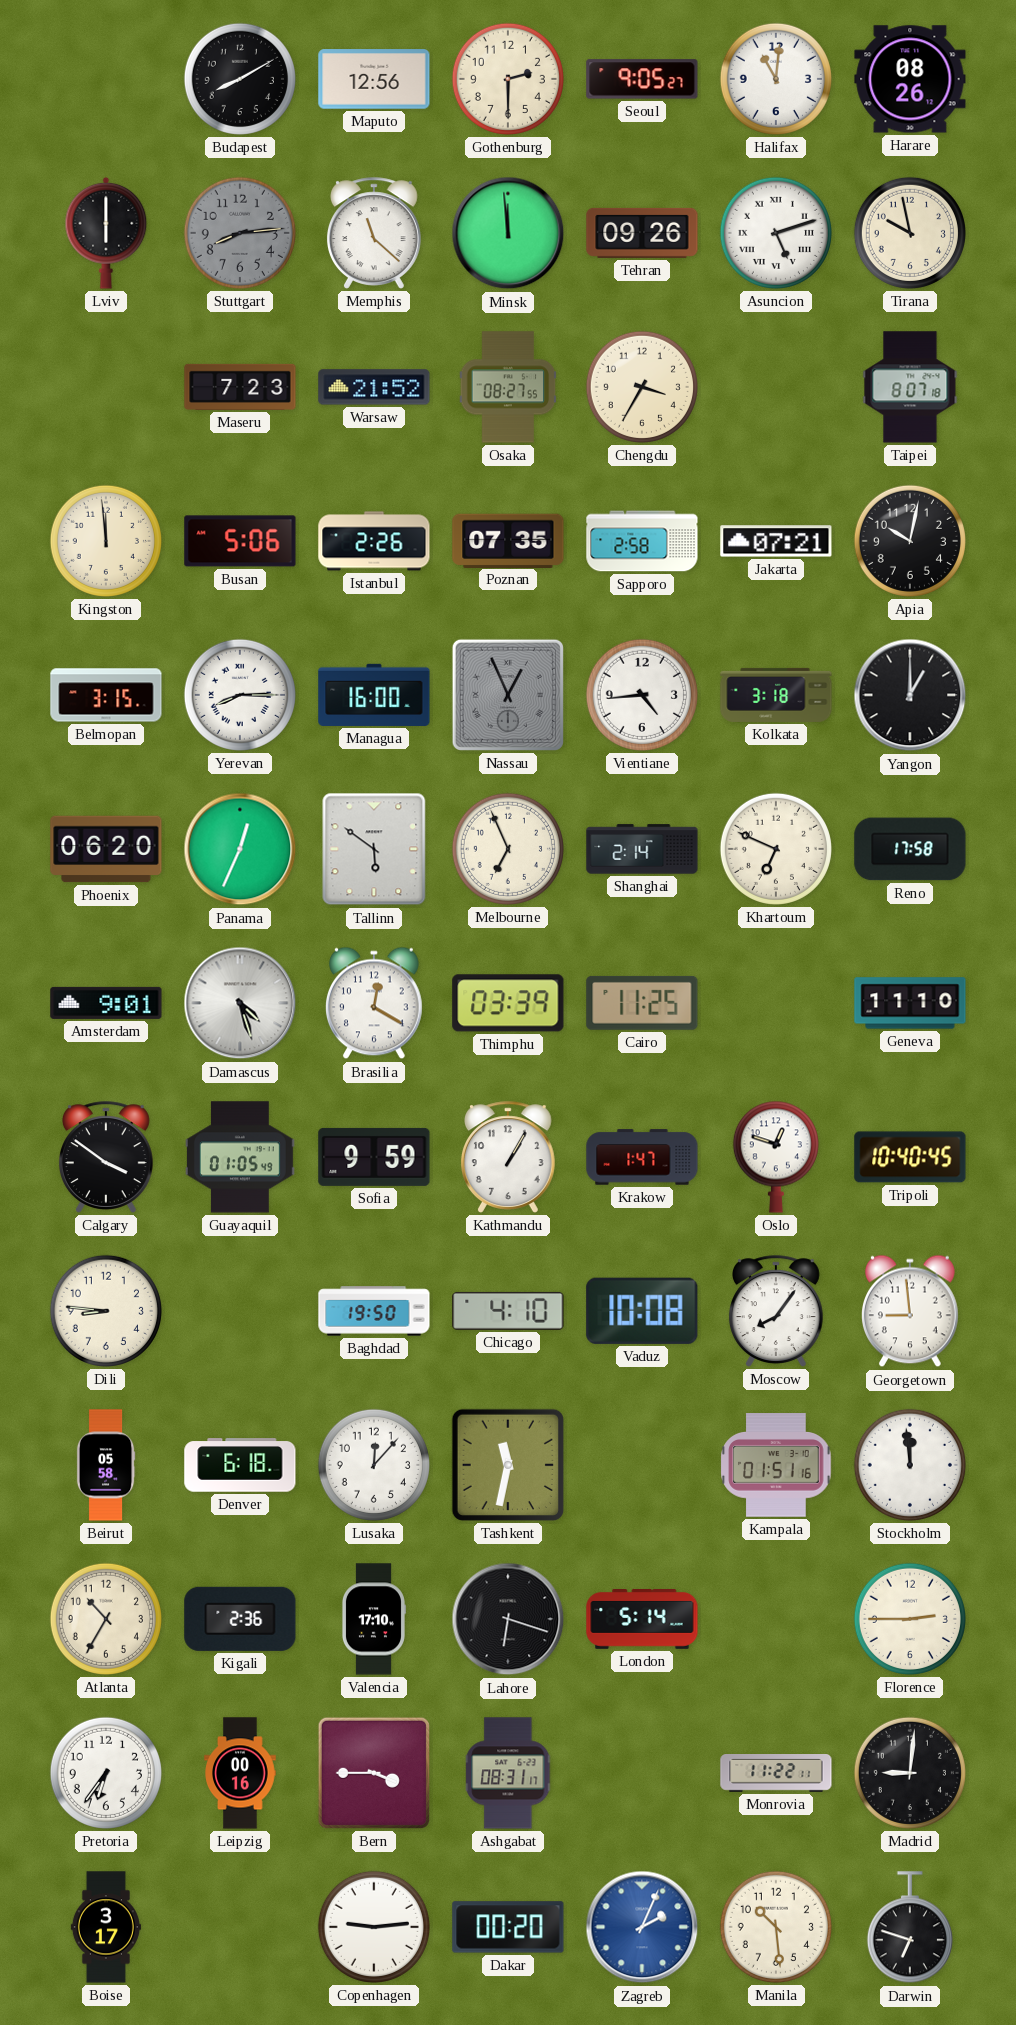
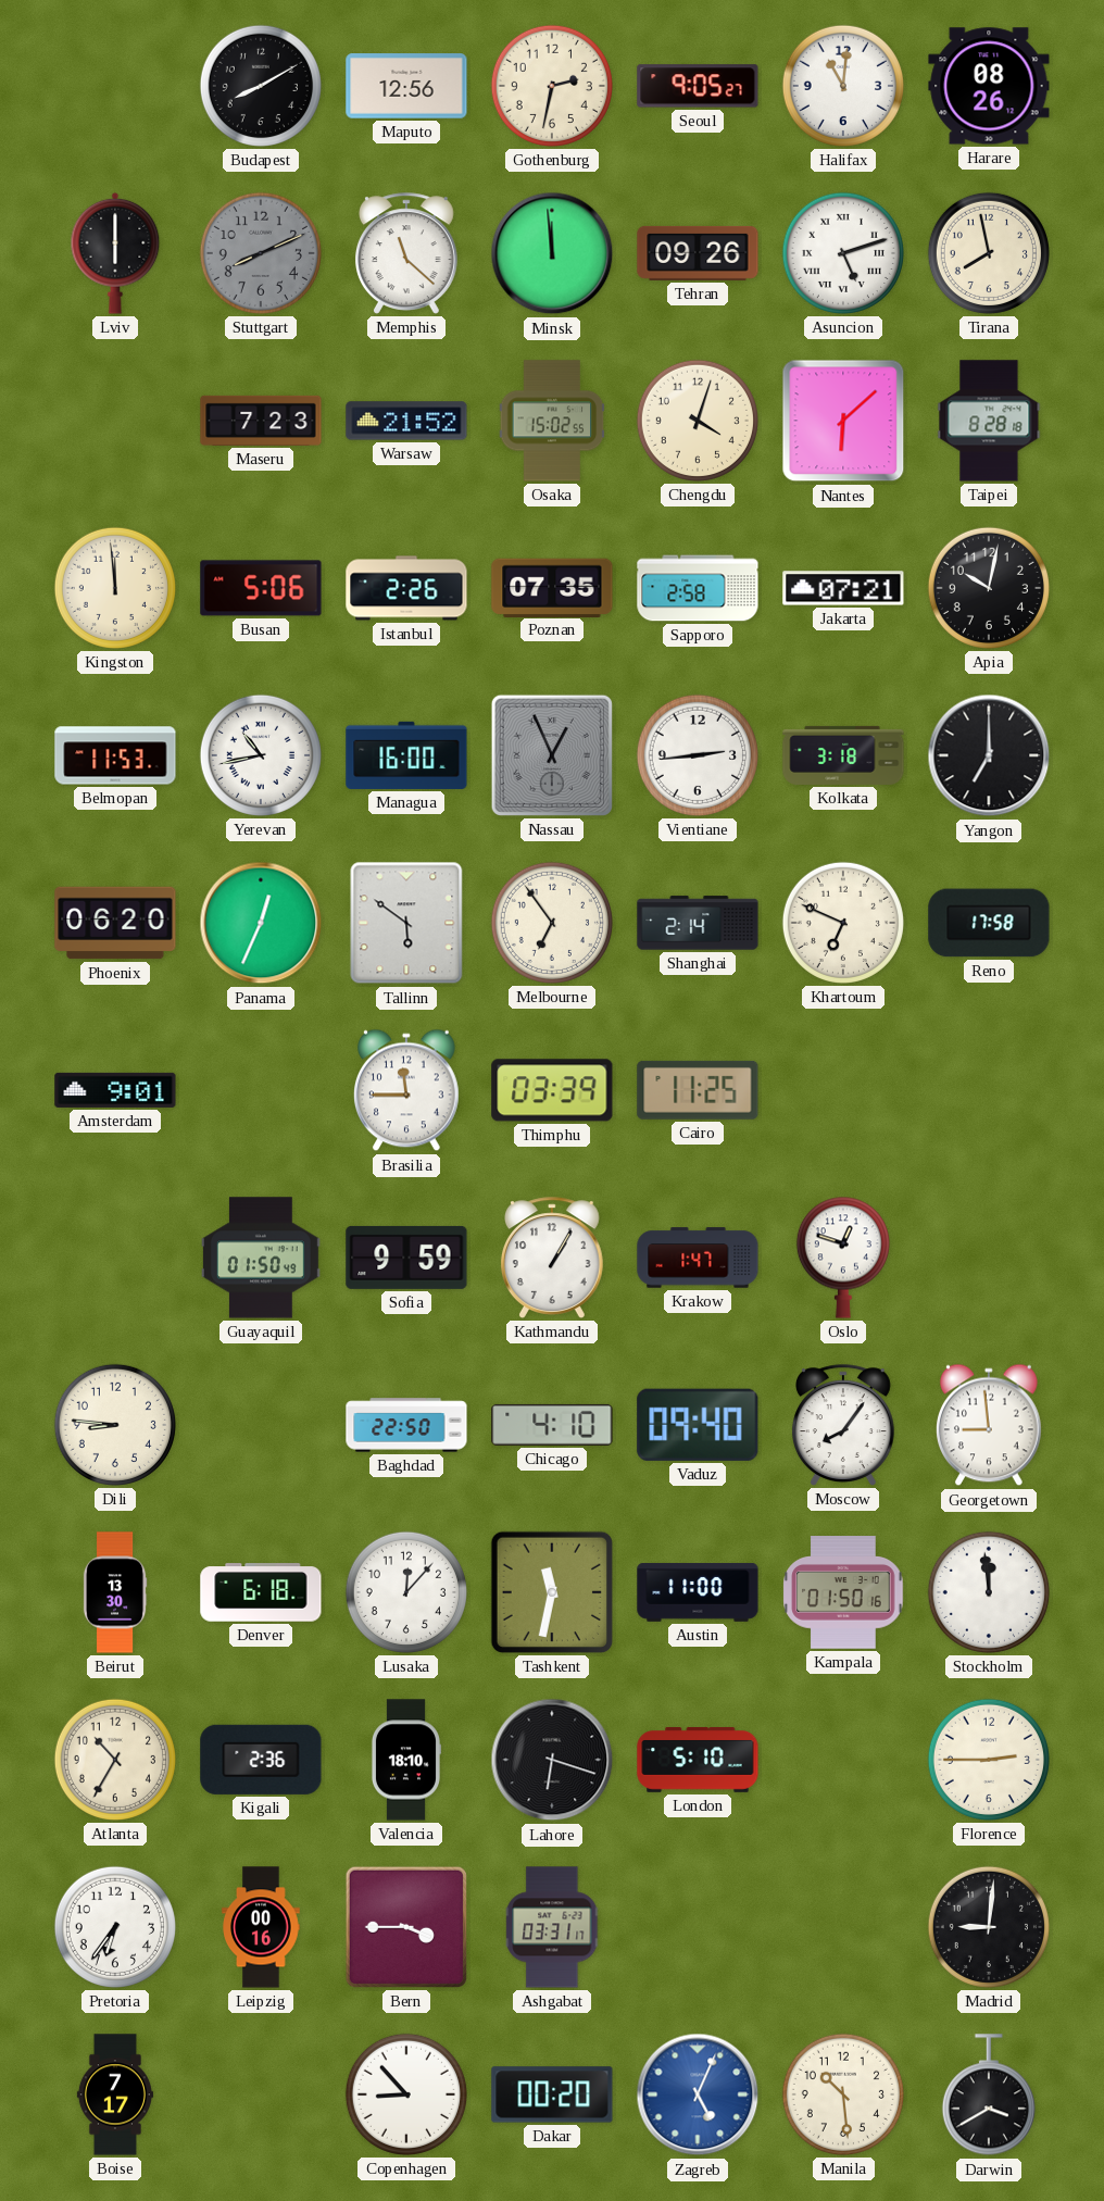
Gothenburg: 2:30 -> 2:32
Stuttgart: 8:14 -> 8:11
Tirana: 9:58 -> 7:58
Osaka: 08:27 -> 15:02
Chengdu: 3:35 -> 4:03
Nantes: none -> 6:08
Taipei: 8:07 -> 8:28
Belmopan: 3:15 -> 11:53
Yerevan: 8:15 -> 10:43
Vientiane: 4:44 -> 2:44
Yangon: 1:00 -> 7:00
Melbourne: 6:56 -> 6:54
Damascus: 4:27 -> none
Brasilia: 12:20 -> 11:45
Geneva: 11:10 -> none
Calgary: 3:51 -> none
Guayaquil: 01:05 -> 01:50
Tripoli: 10:40 -> none
Baghdad: 19:50 -> 22:50
Vaduz: 10:08 -> 09:40
Beirut: 05:58 -> 13:30
Austin: none -> 11:00
Kampala: 01:51 -> 01:50
Valencia: 17:10 -> 18:10
London: 5:14 -> 5:10
Ashgabat: 08:31 -> 03:31
Monrovia: 11:22 -> none
Boise: 3:17 -> 7:17
Copenhagen: 9:14 -> 8:53
Zagreb: 2:04 -> 5:04
Darwin: 6:48 -> 3:40
